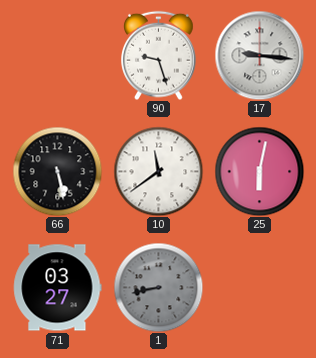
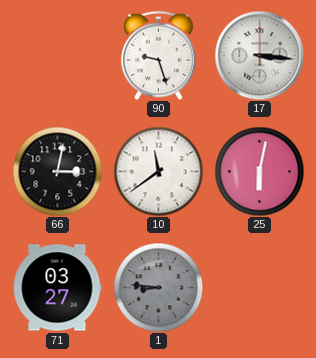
17: 9:16 -> 3:16
66: 5:28 -> 3:02
1: 8:43 -> 8:46
